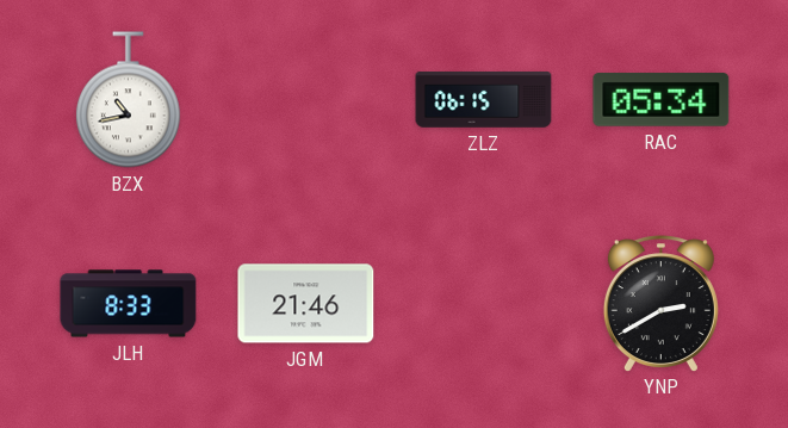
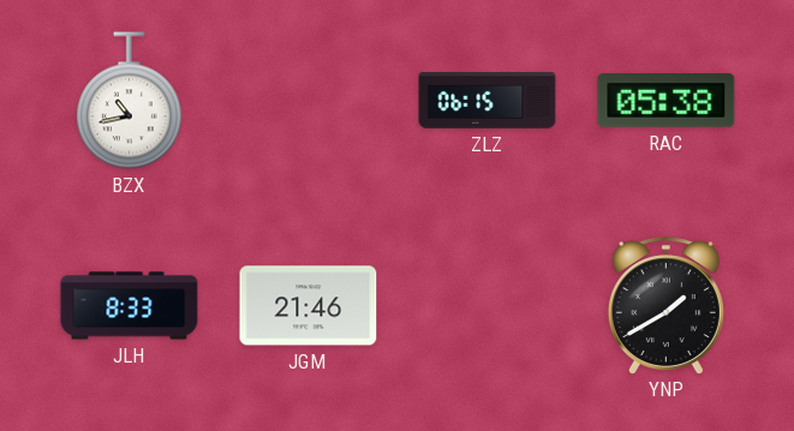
RAC: 05:34 -> 05:38
YNP: 2:40 -> 1:40
